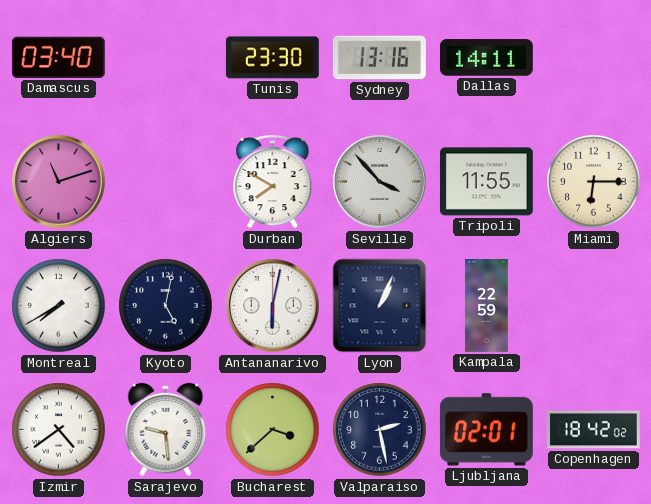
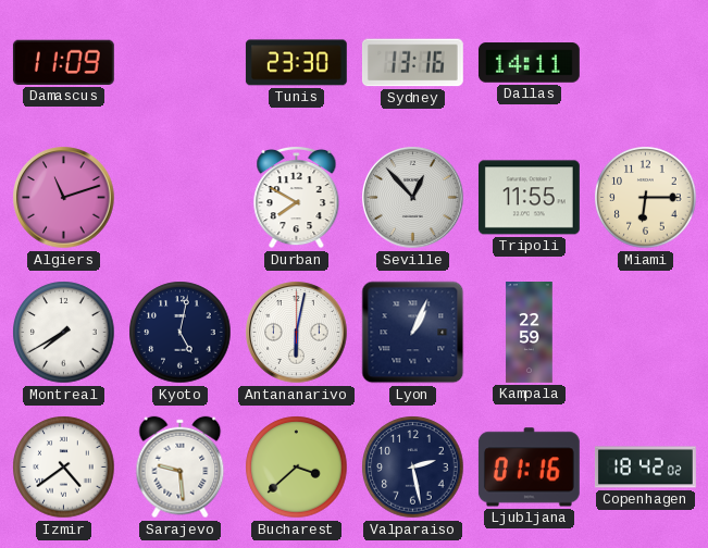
Damascus: 03:40 -> 11:09
Seville: 3:53 -> 12:53
Ljubljana: 02:01 -> 01:16
